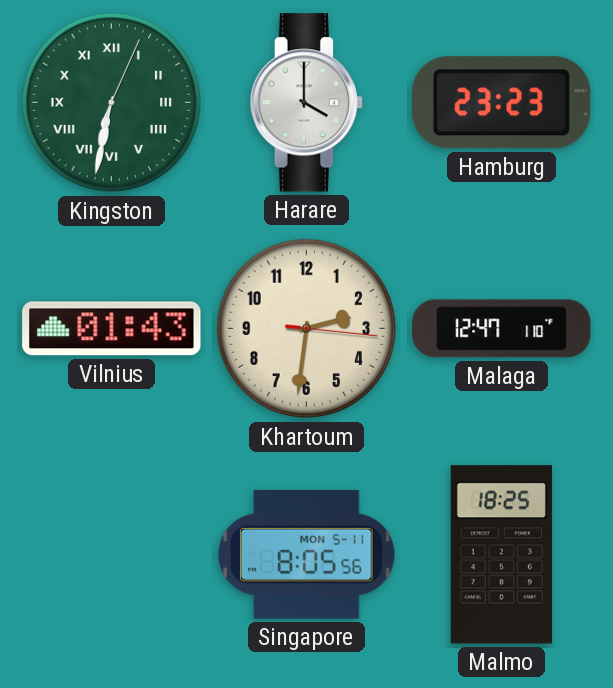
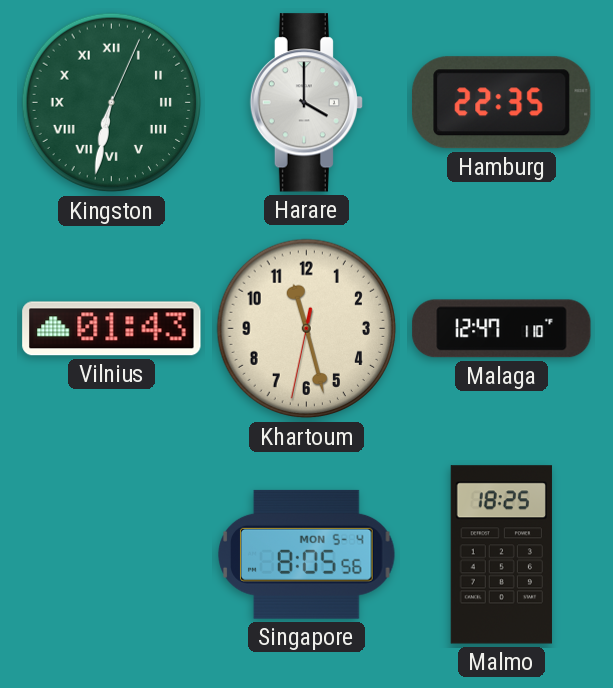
Hamburg: 23:23 -> 22:35
Khartoum: 2:31 -> 11:27
Singapore date: MON 5-11 -> MON 5-4
